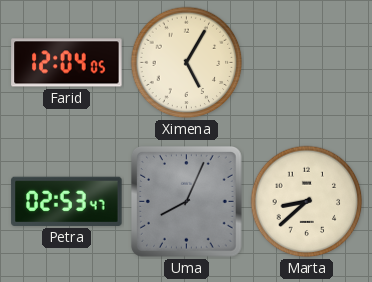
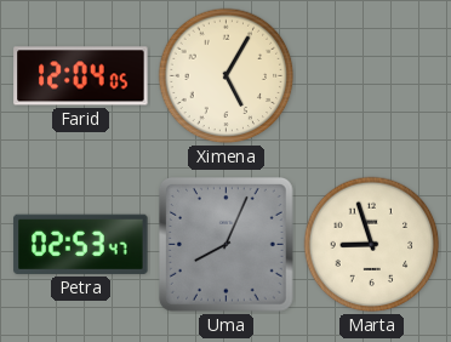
Marta: 8:38 -> 8:57
